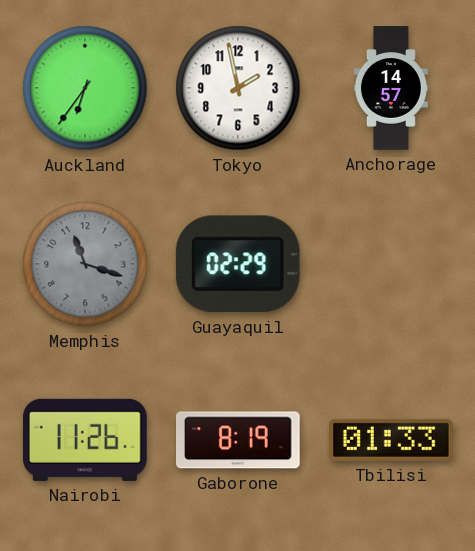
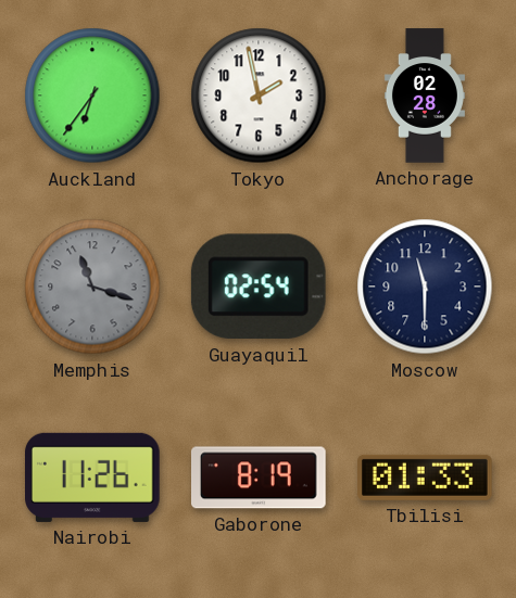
Anchorage: 14:57 -> 02:28
Guayaquil: 02:29 -> 02:54
Moscow: none -> 11:30
